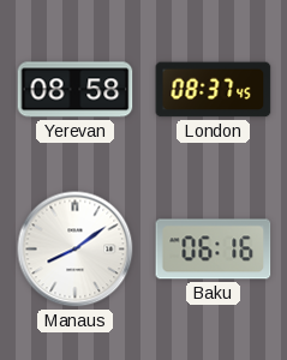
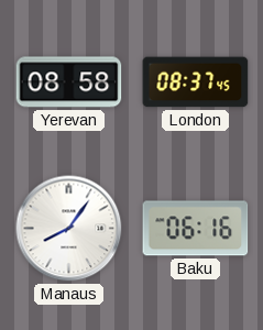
Manaus: 8:09 -> 8:06
